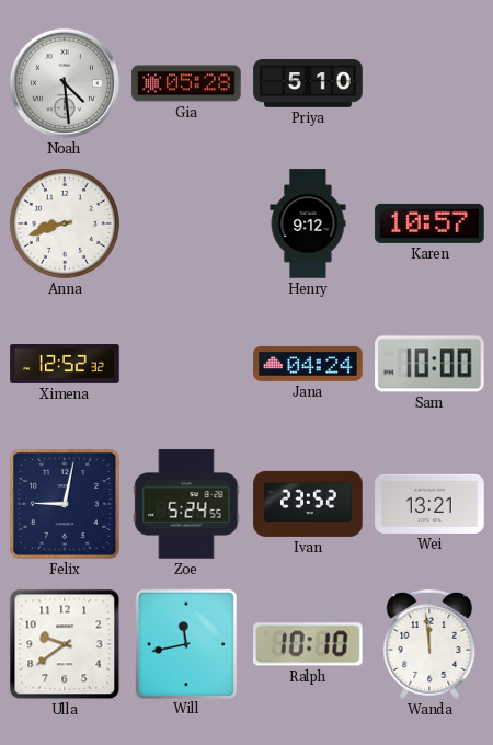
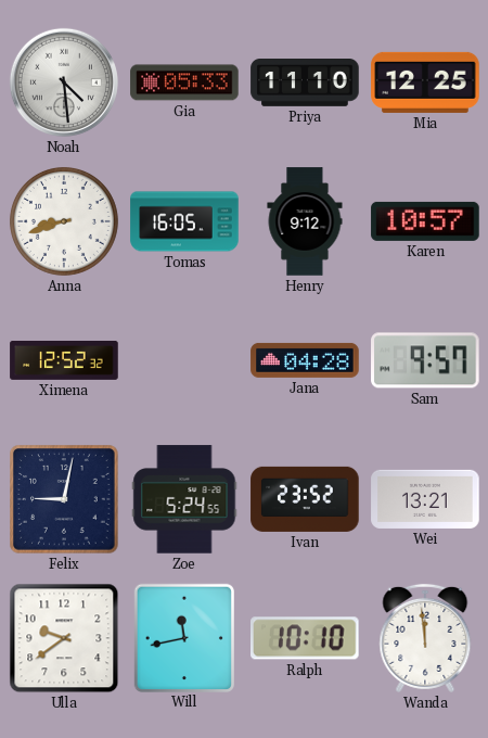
Gia: 05:28 -> 05:33
Priya: 5:10 -> 11:10
Mia: none -> 12:25
Tomas: none -> 16:05
Jana: 04:24 -> 04:28
Sam: 10:00 -> 9:57
